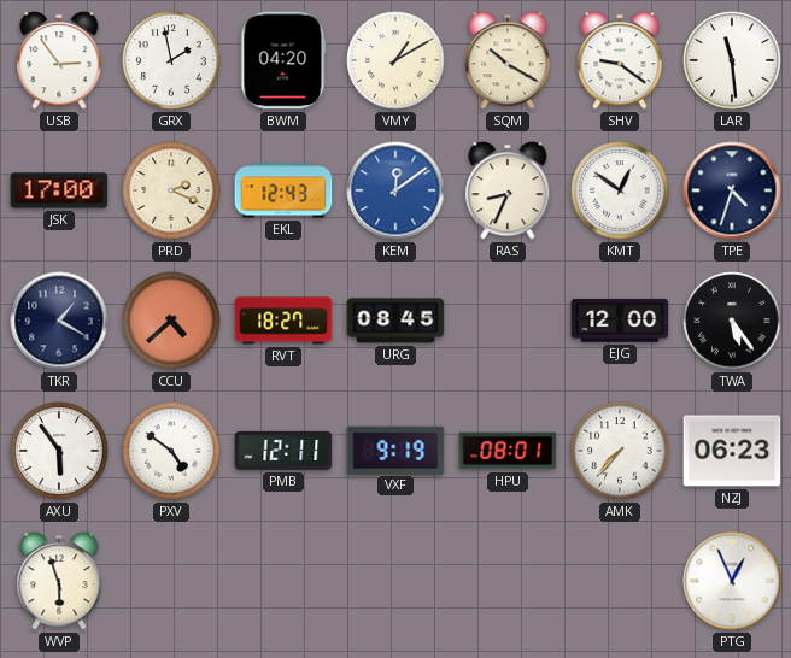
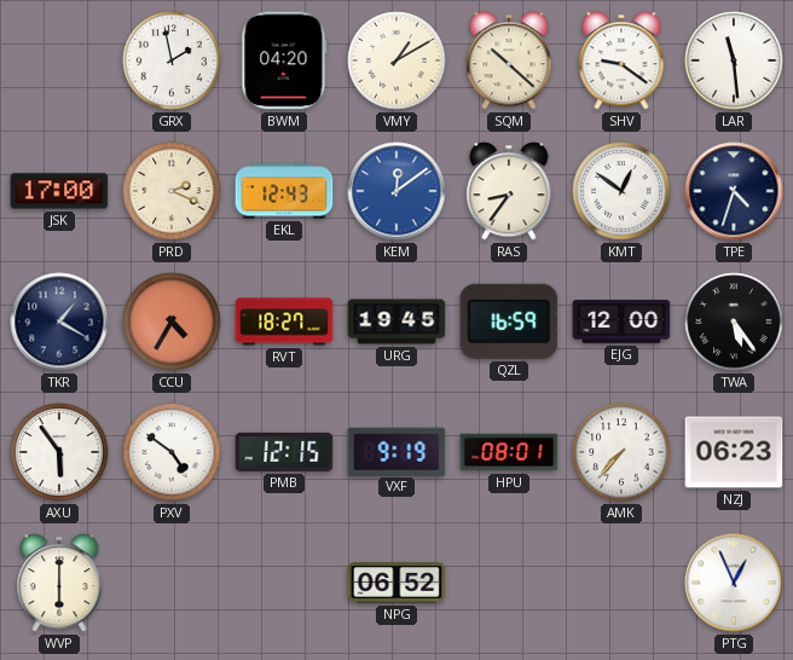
USB: 2:54 -> none
SQM: 10:20 -> 10:22
RAS: 8:34 -> 8:36
CCU: 4:38 -> 4:35
URG: 08:45 -> 19:45
QZL: none -> 16:59
PMB: 12:11 -> 12:15
WVP: 5:57 -> 6:00
NPG: none -> 06:52
